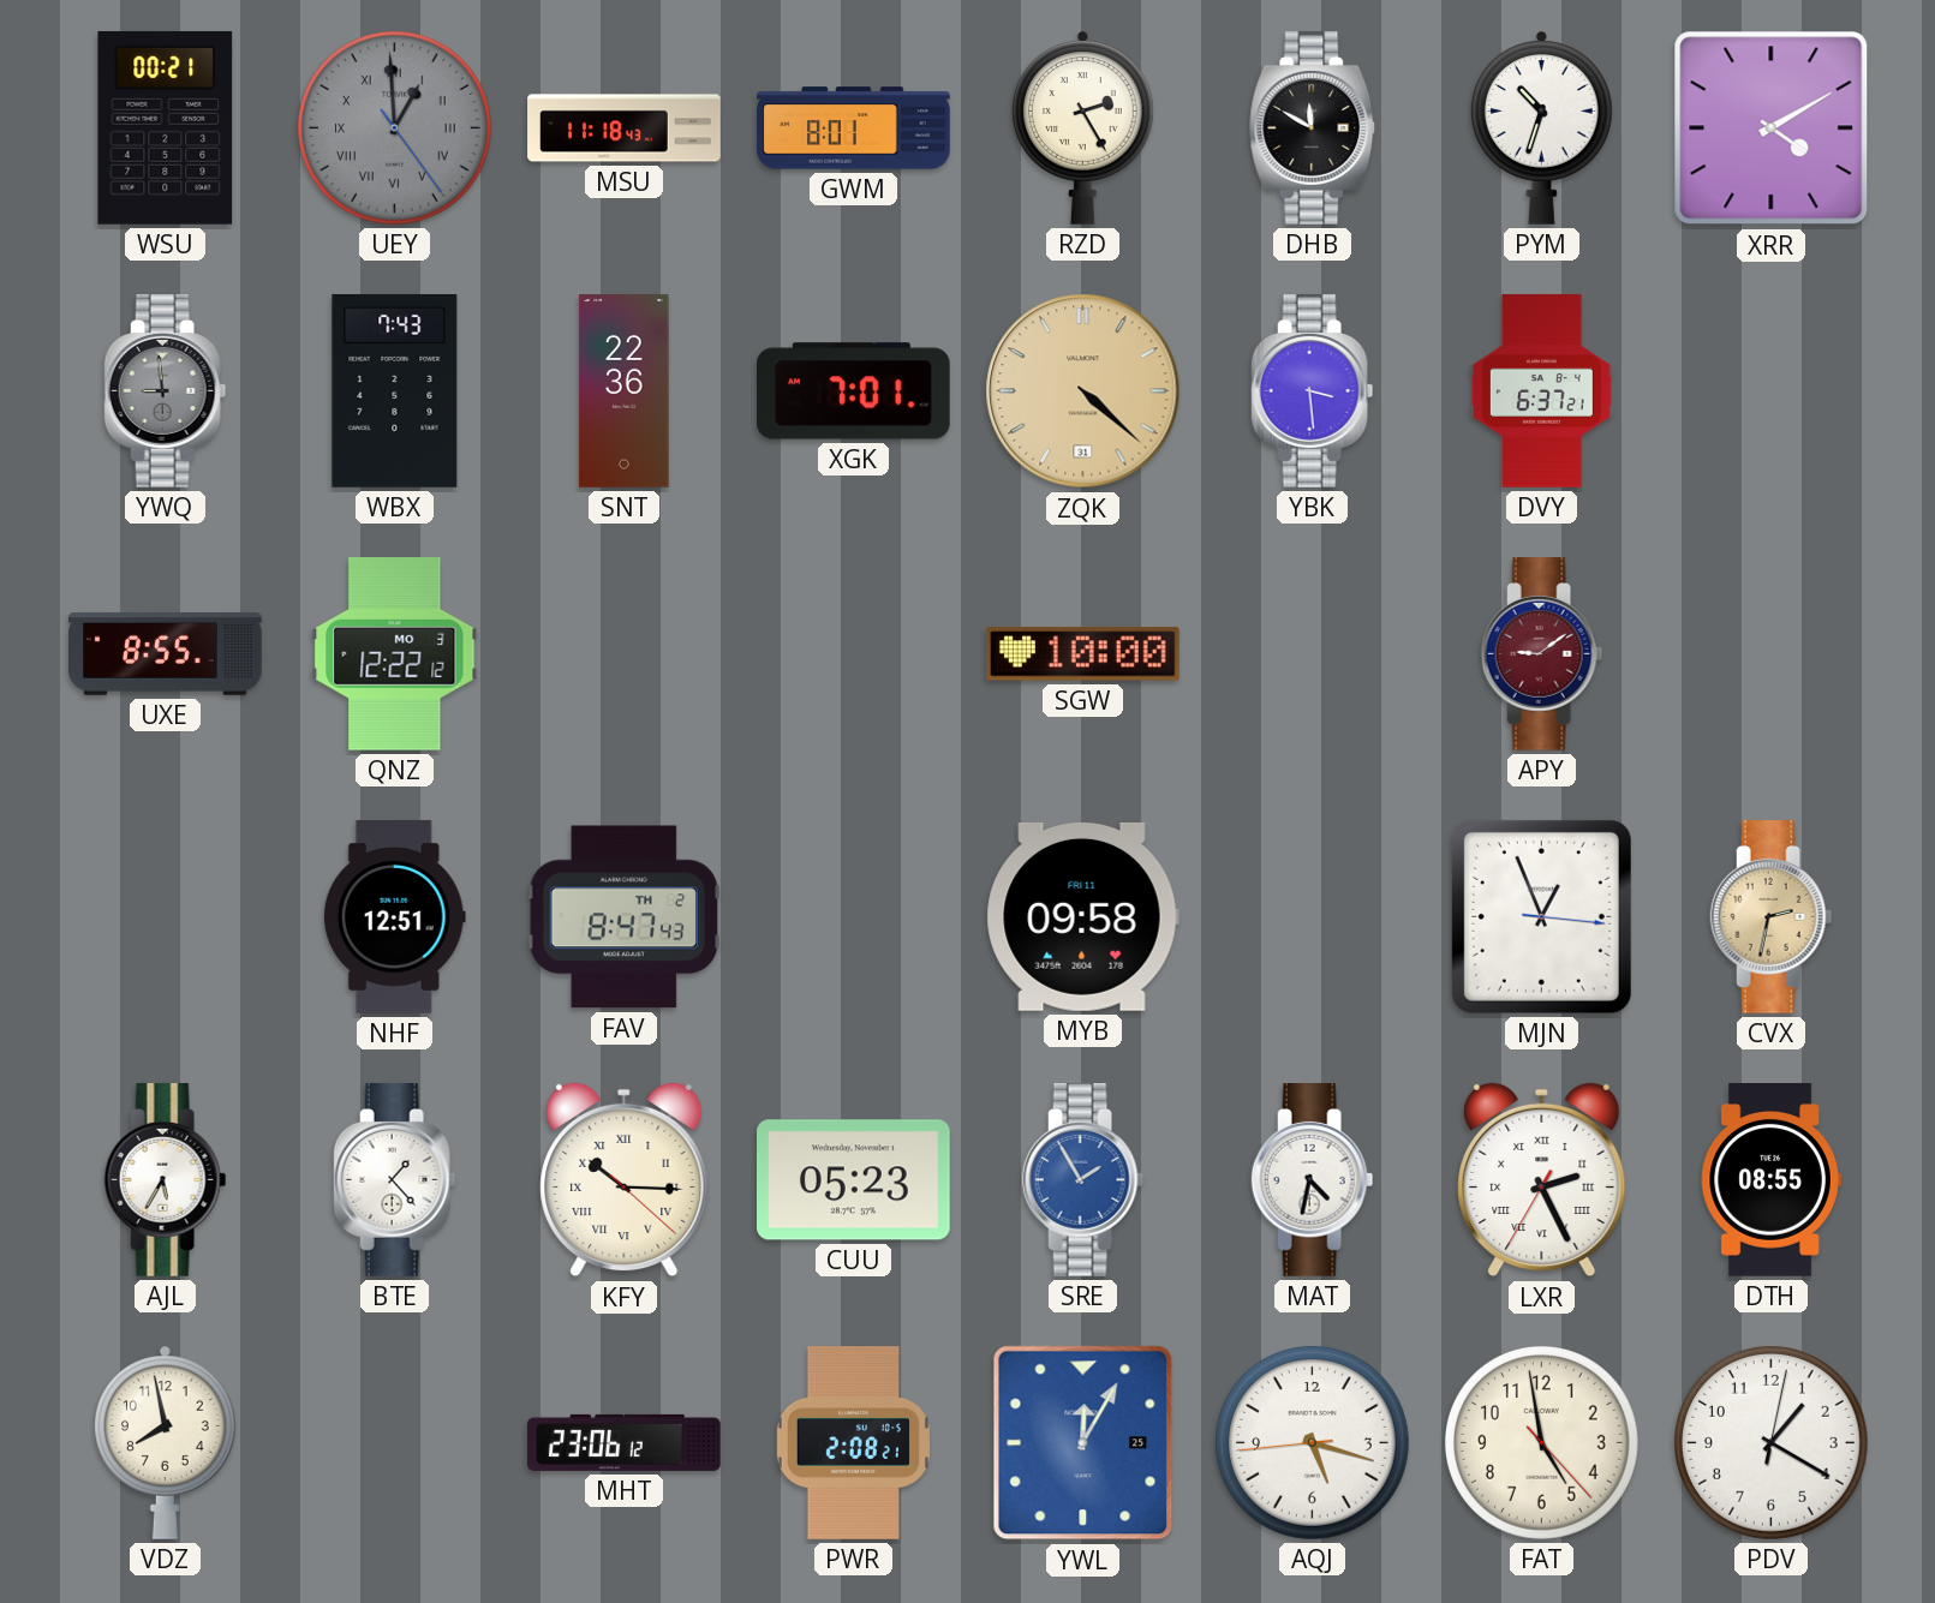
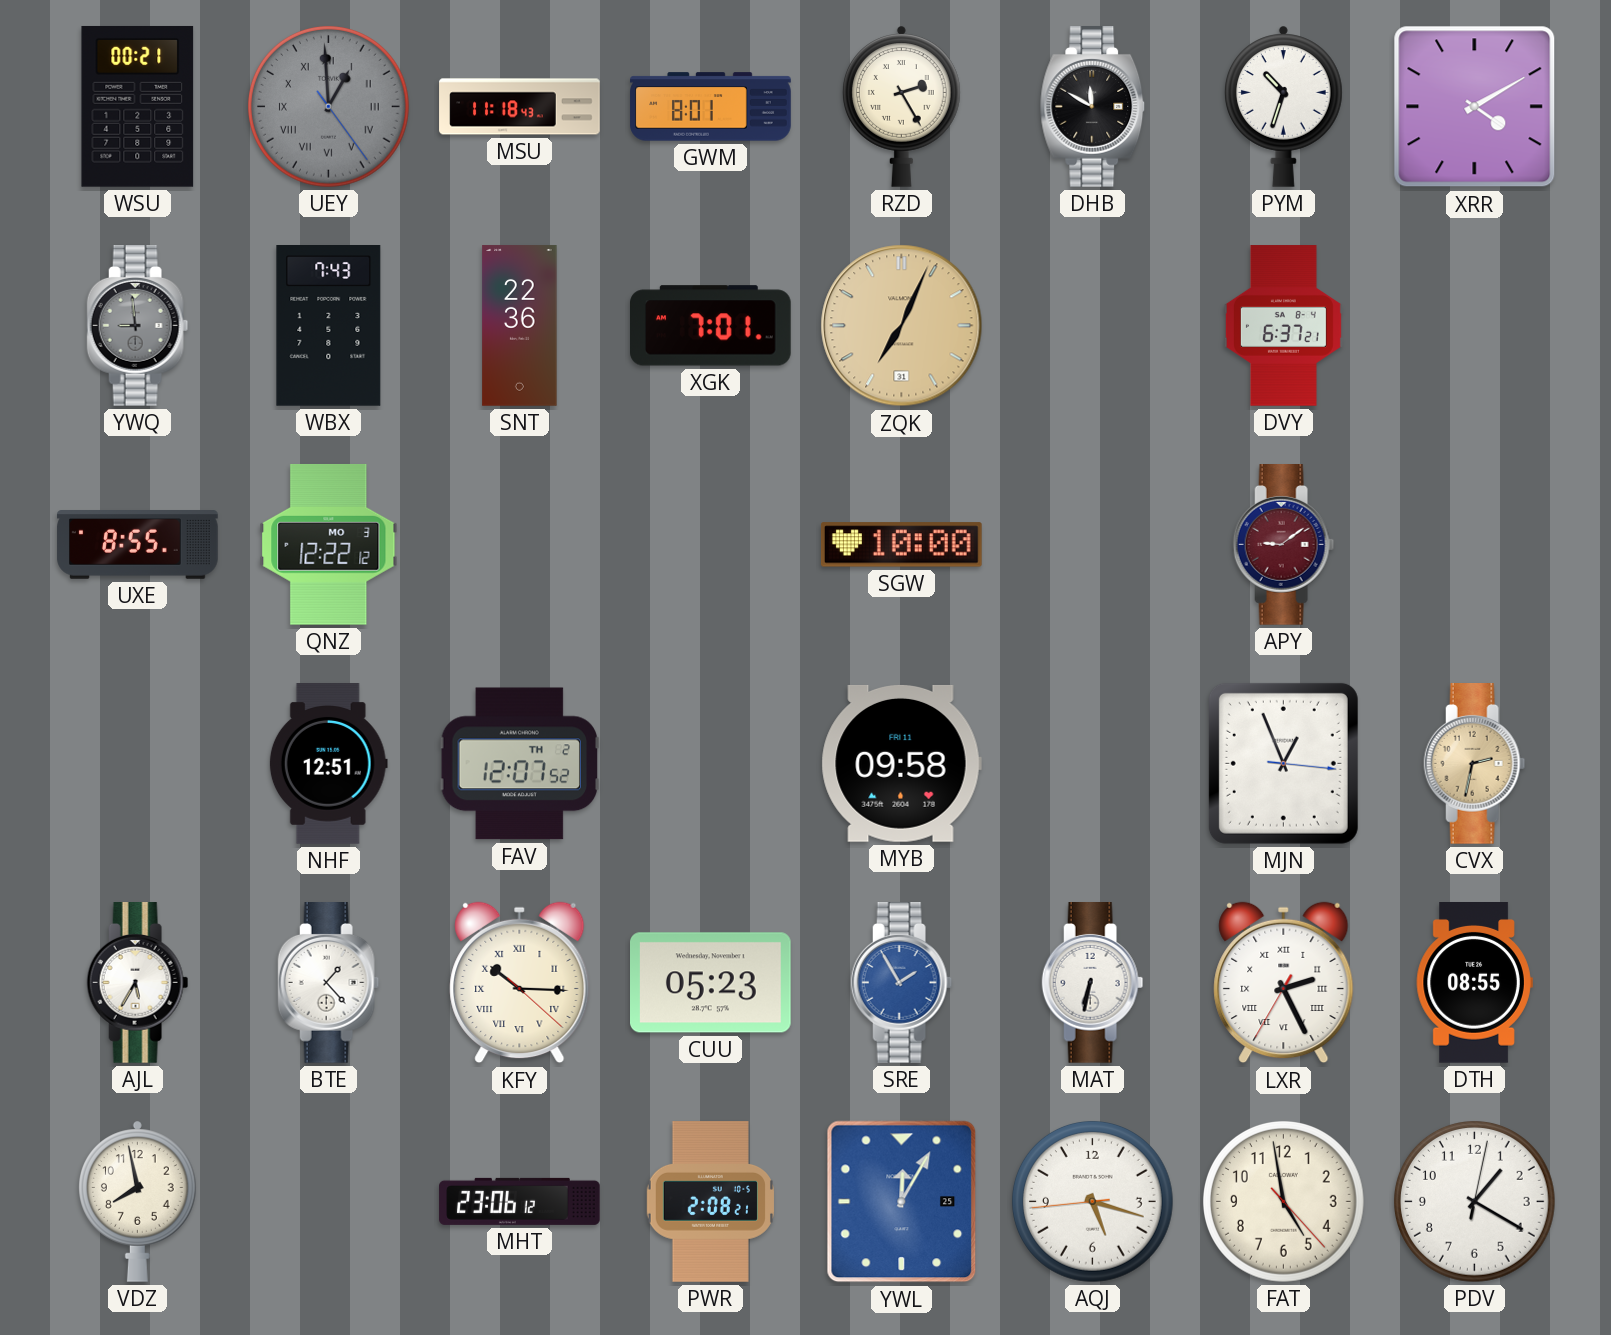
ZQK: 4:22 -> 7:04
YBK: 3:29 -> none
FAV: 8:47 -> 12:07
MAT: 4:32 -> 6:32
